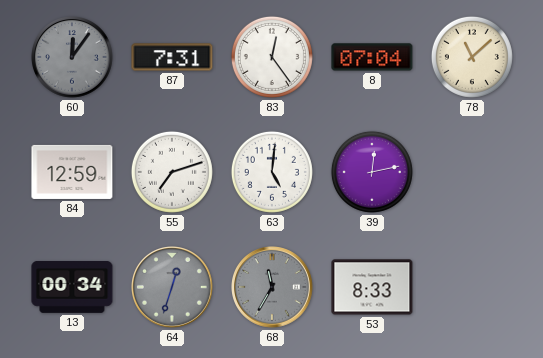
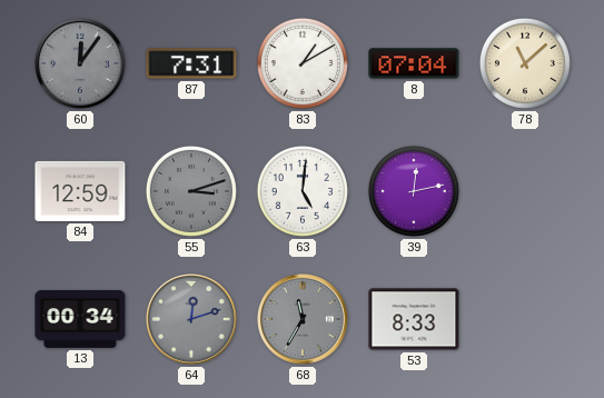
83: 12:24 -> 1:10
55: 7:12 -> 3:12
55 dial: white -> grey
64: 12:33 -> 12:12
